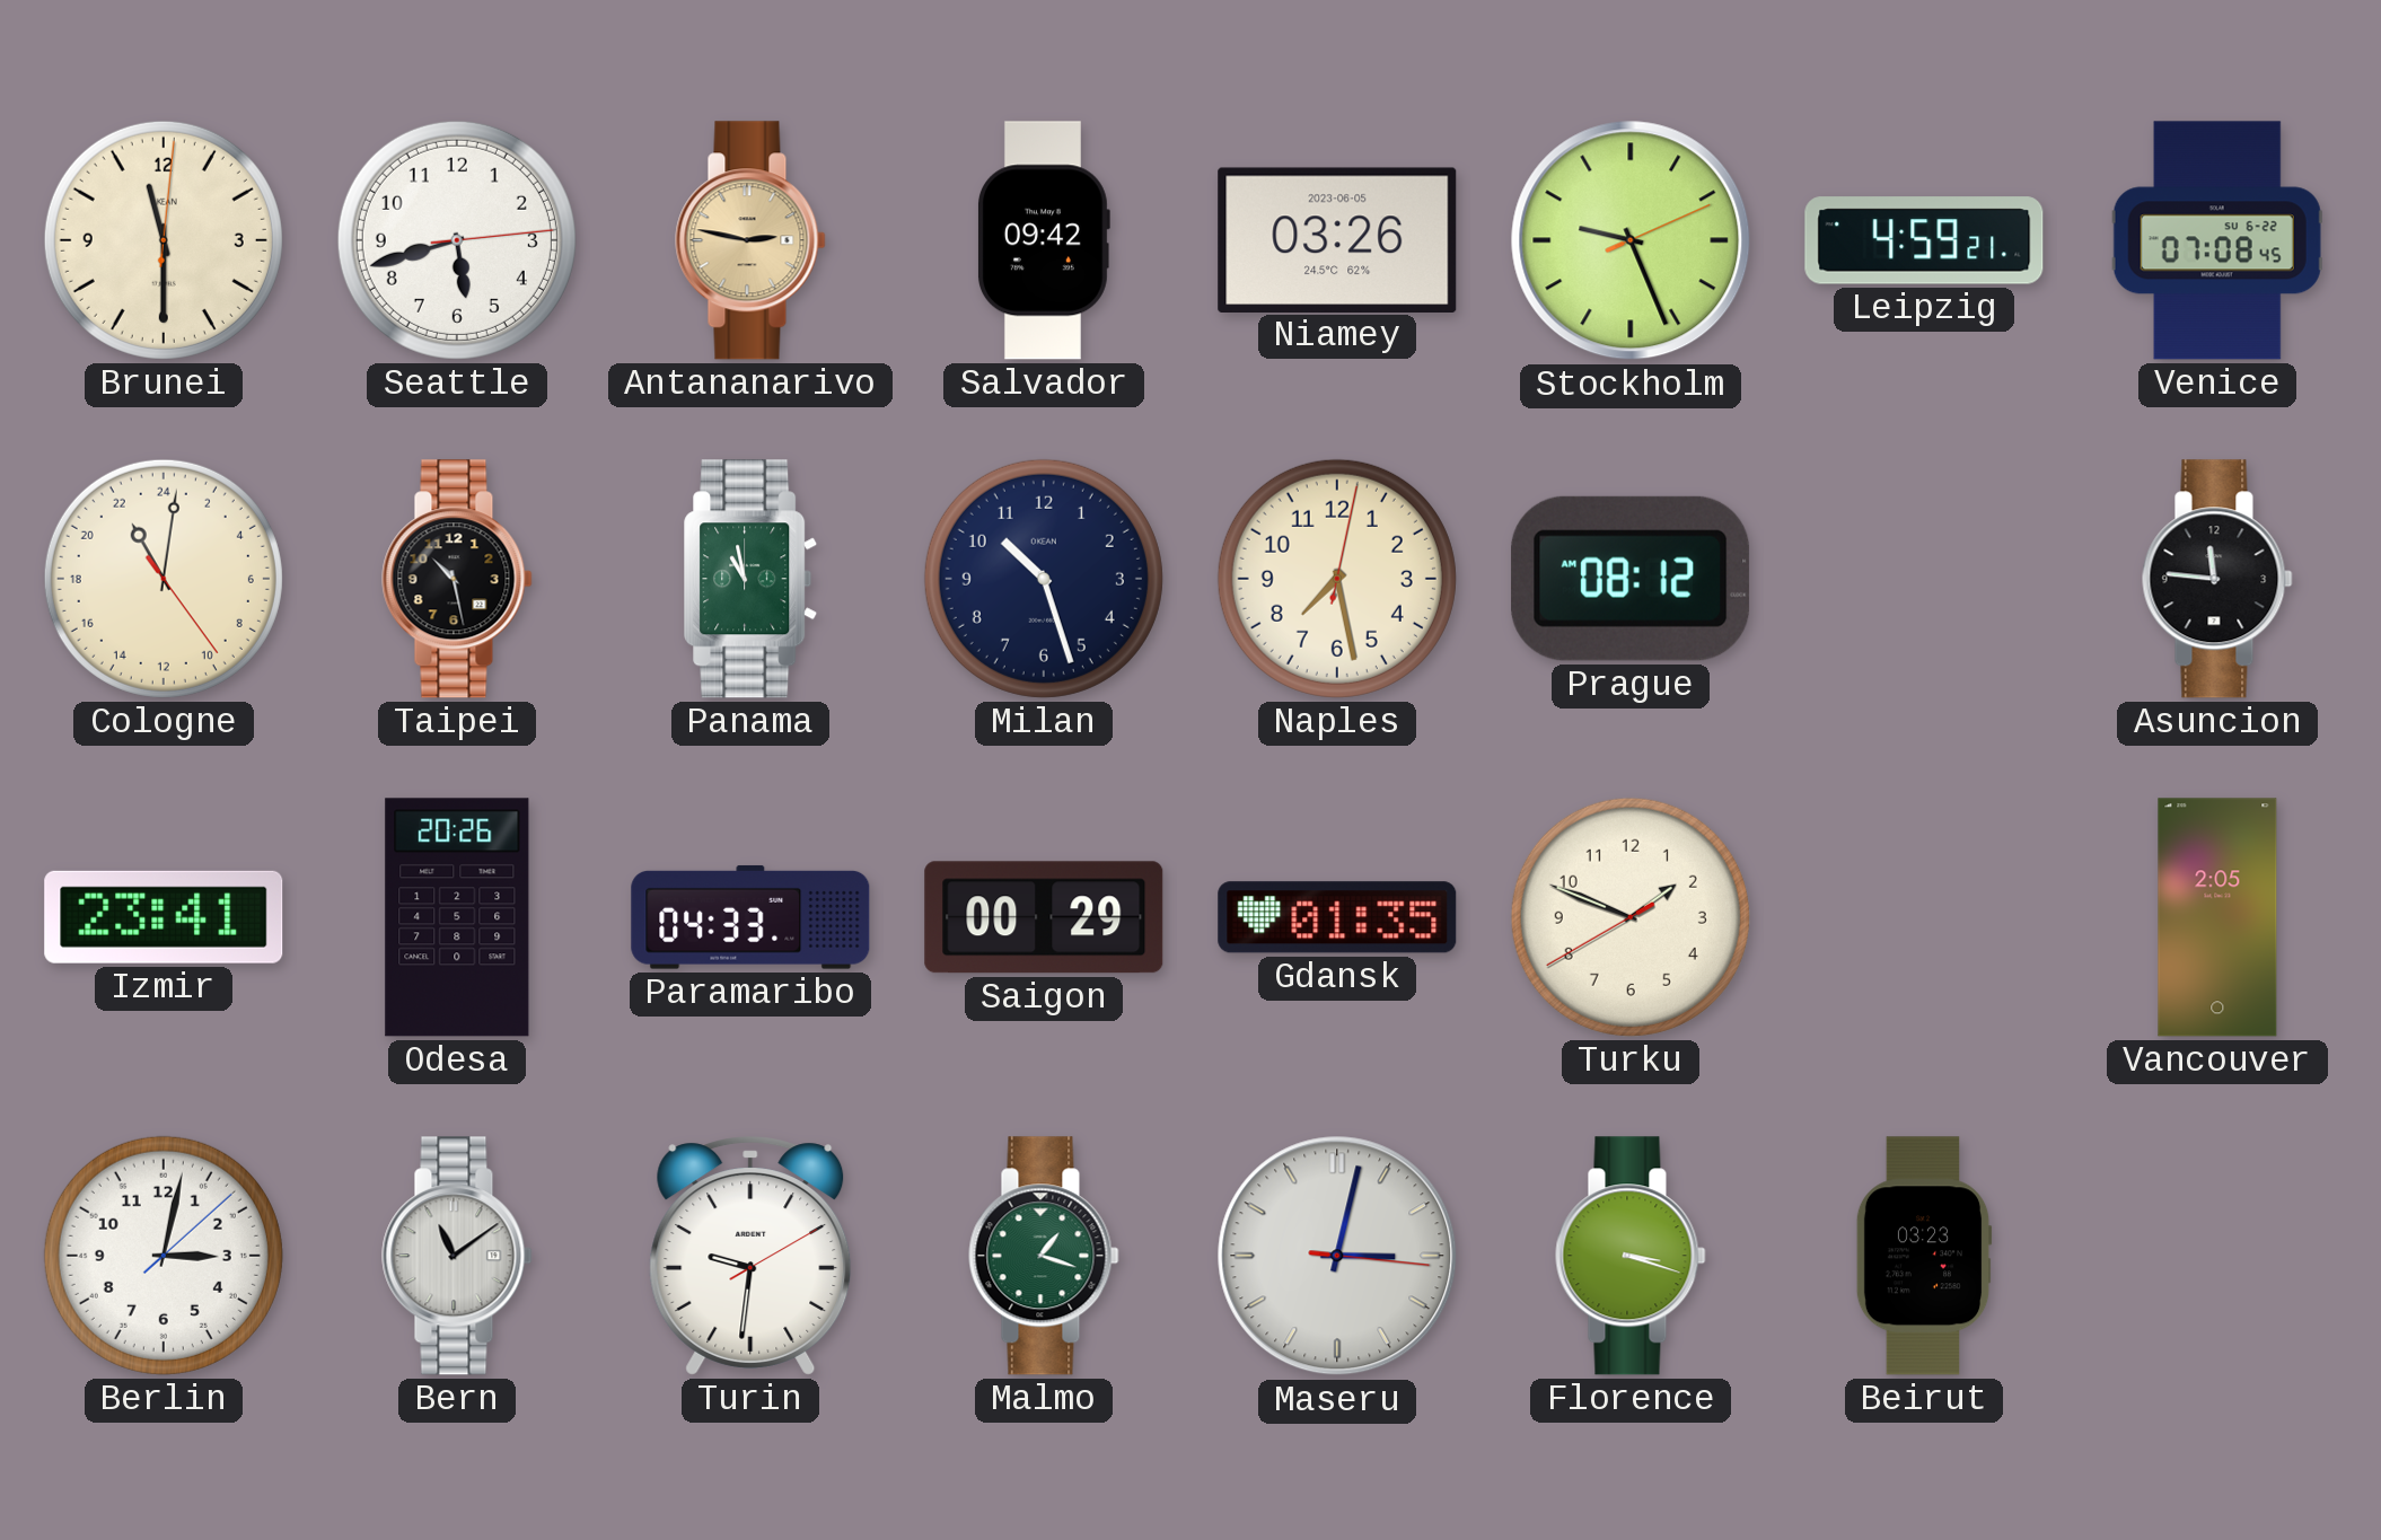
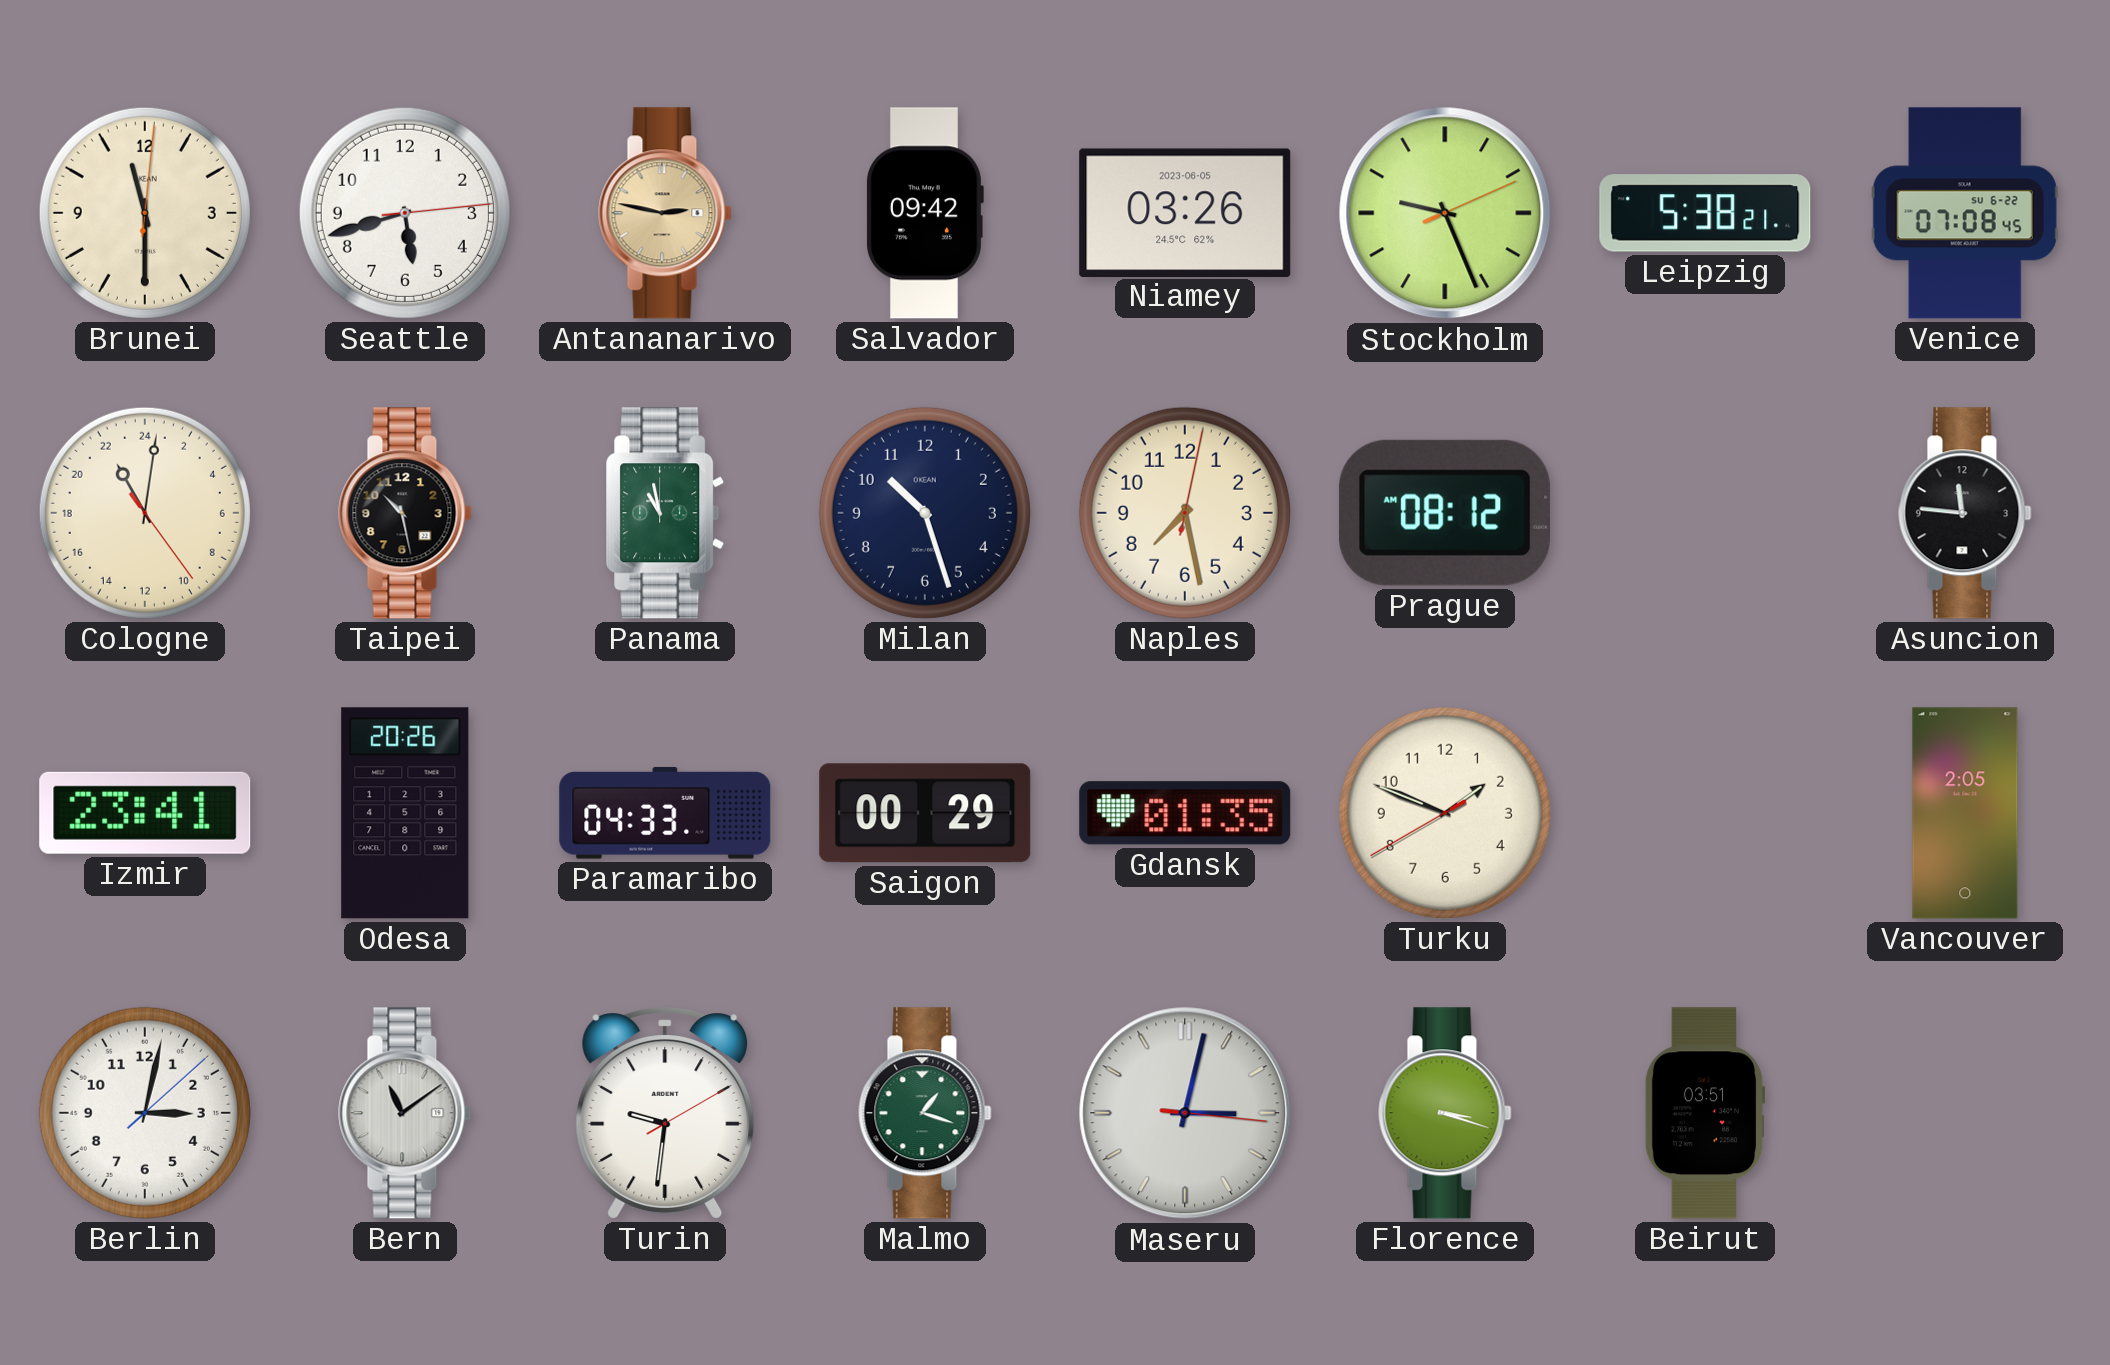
Leipzig: 4:59 -> 5:38
Beirut: 03:23 -> 03:51
